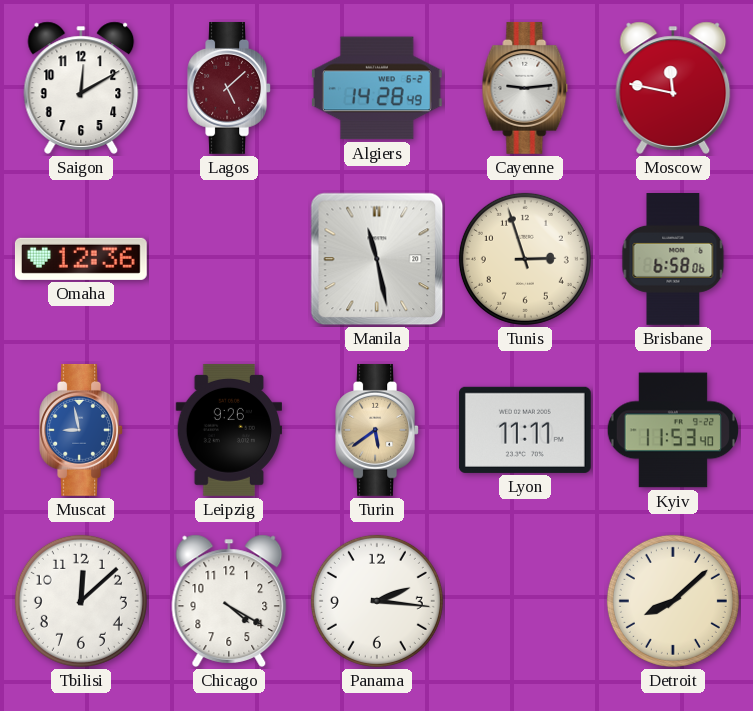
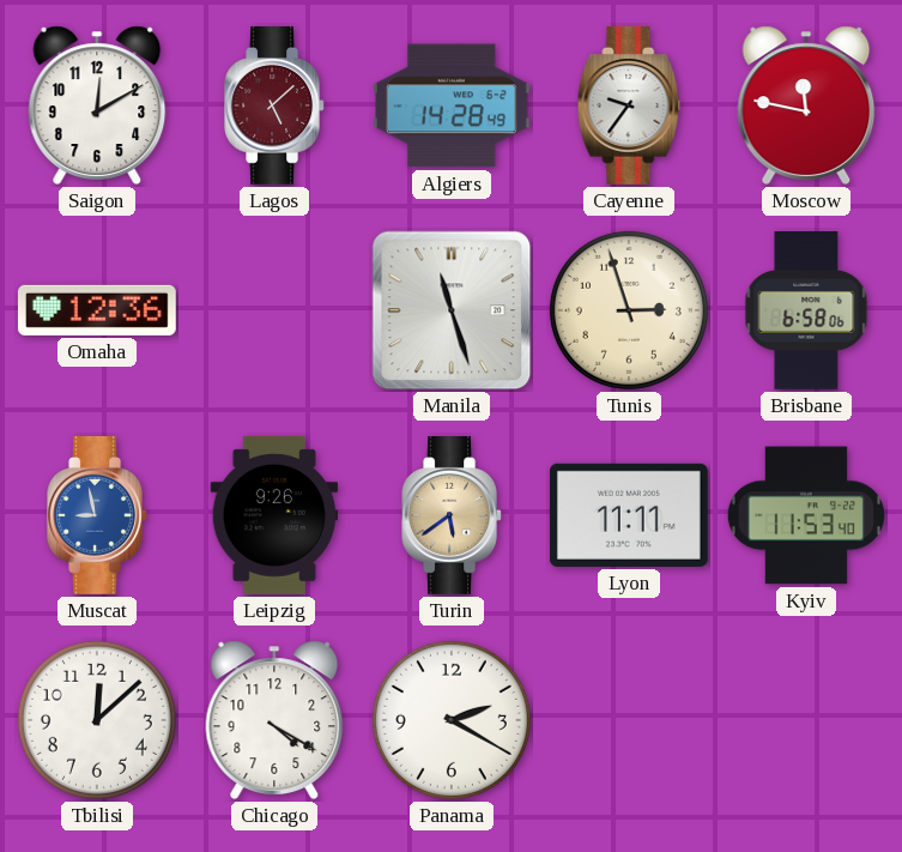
Cayenne: 9:14 -> 9:36
Manila: 11:28 -> 11:27
Panama: 2:16 -> 2:20
Detroit: 8:08 -> none
